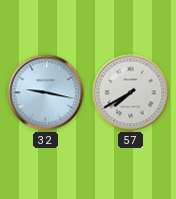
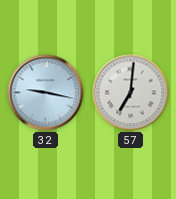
57: 7:40 -> 7:01
